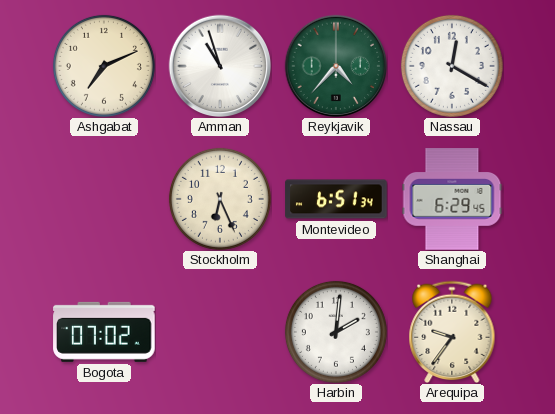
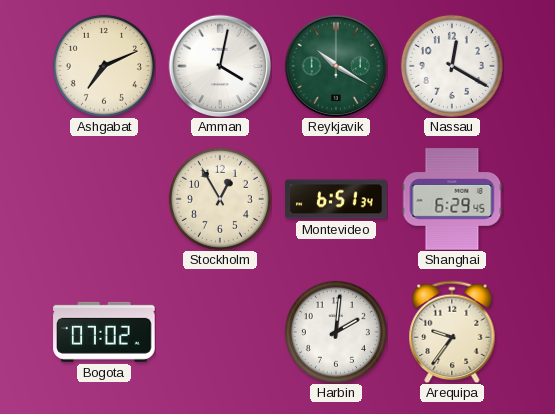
Amman: 10:57 -> 4:02
Reykjavik: 4:37 -> 10:20
Stockholm: 6:26 -> 12:55
